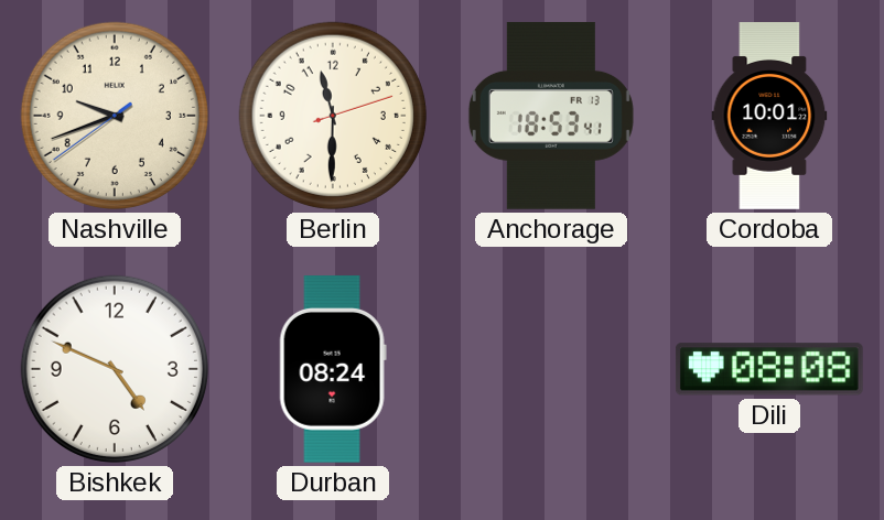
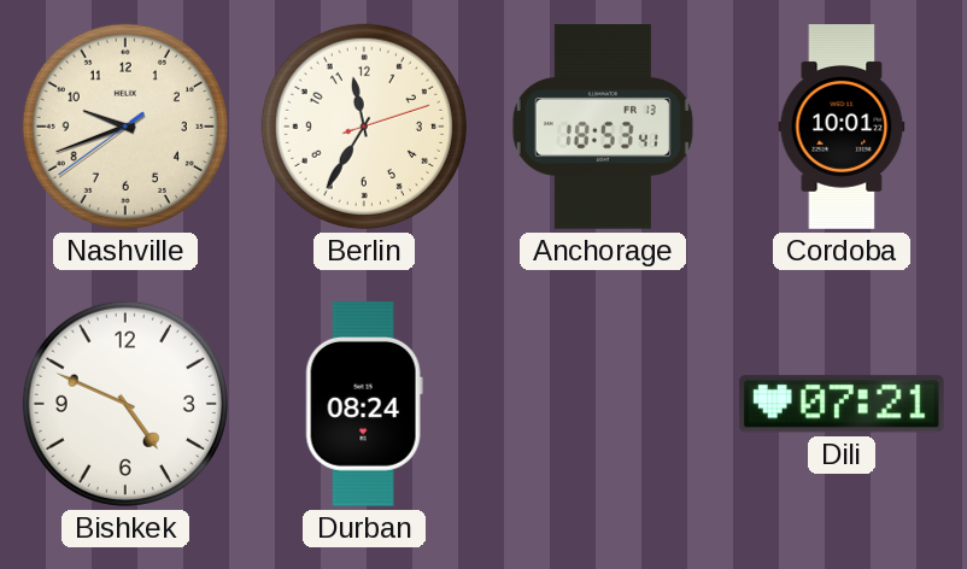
Berlin: 11:30 -> 11:35
Dili: 08:08 -> 07:21
